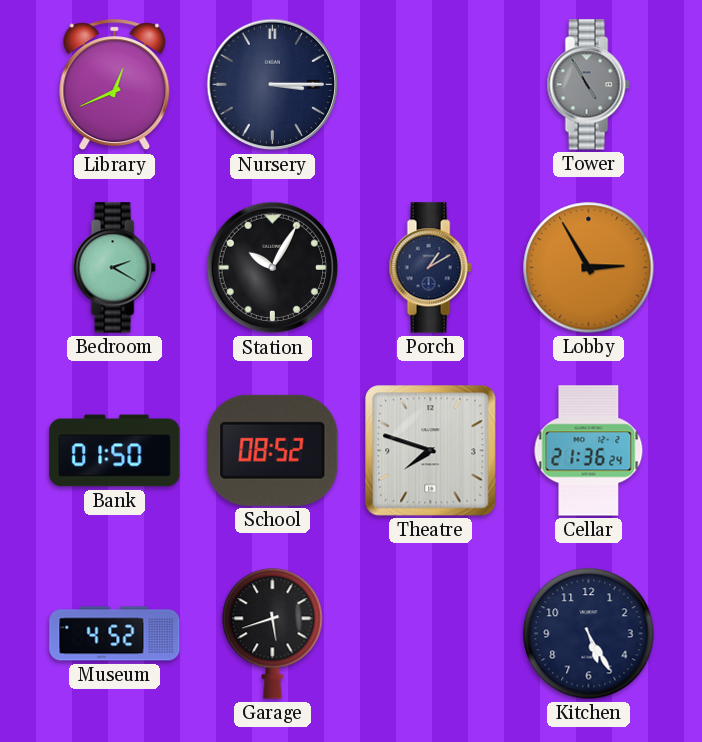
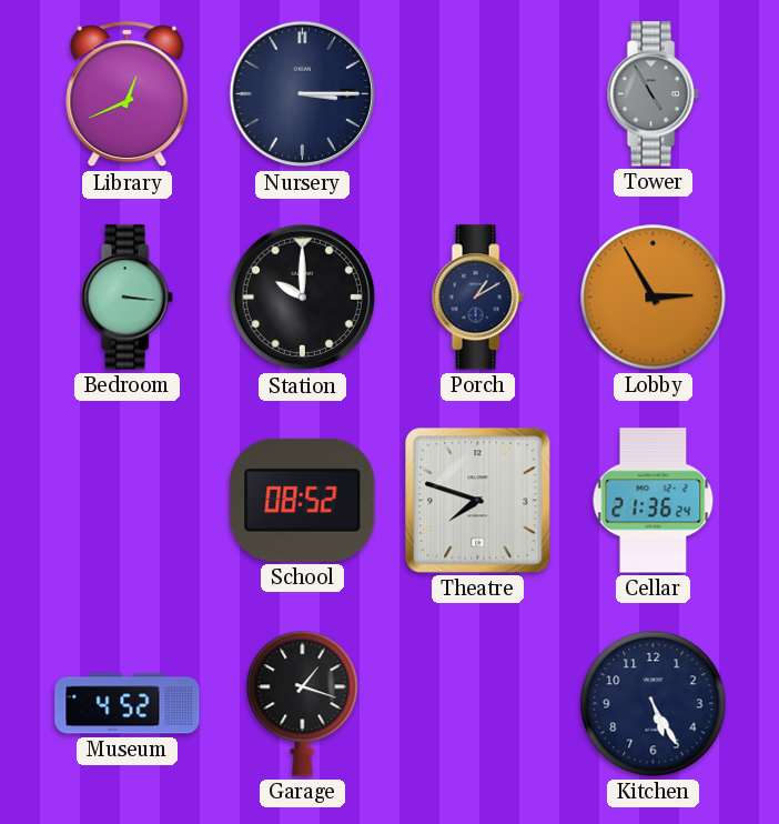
Bedroom: 2:20 -> 3:16
Station: 10:05 -> 10:00
Bank: 01:50 -> none
Garage: 5:42 -> 1:18
